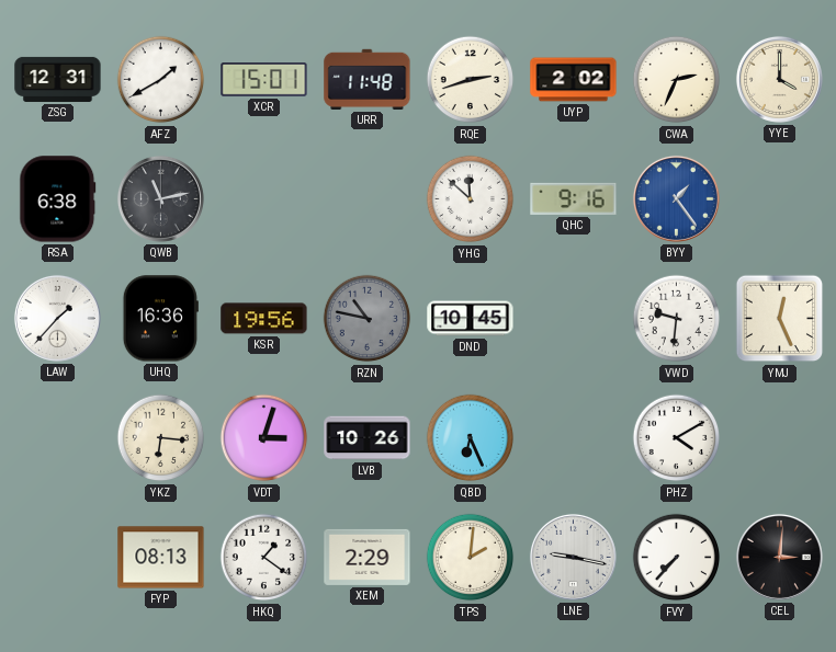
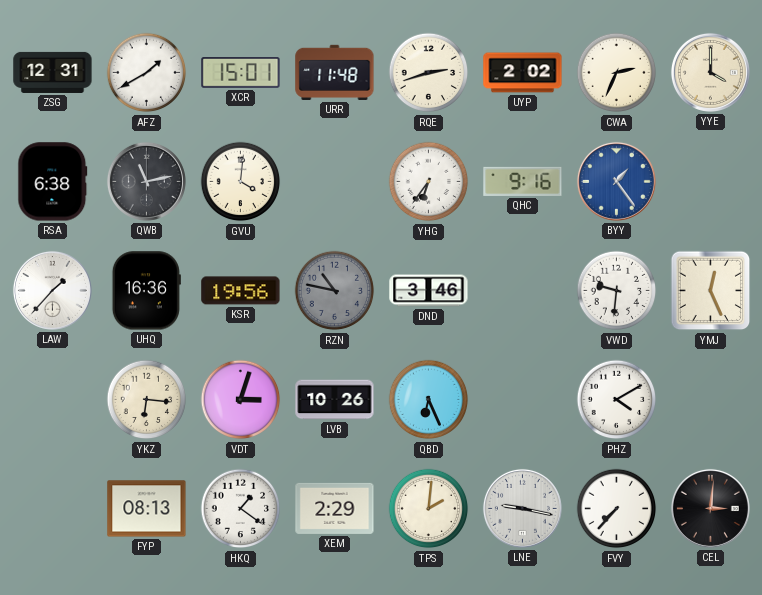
GVU: none -> 4:01
YHG: 11:52 -> 6:36
DND: 10:45 -> 3:46
